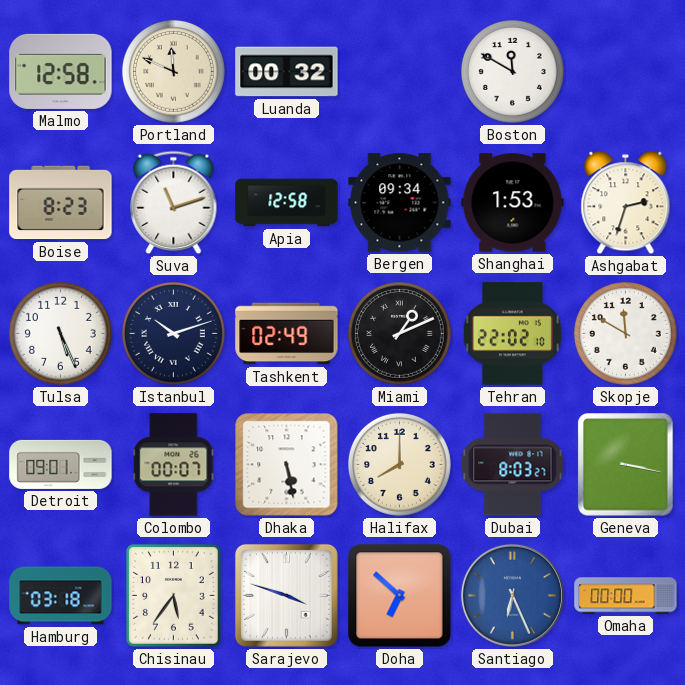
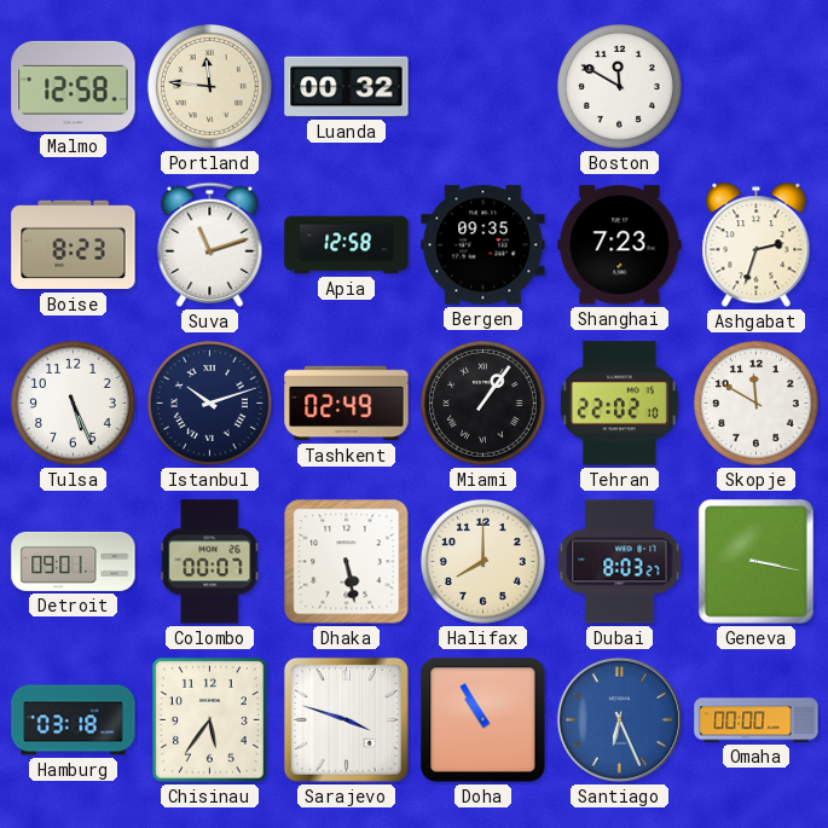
Portland: 11:49 -> 11:46
Bergen: 09:34 -> 09:35
Shanghai: 1:53 -> 7:23
Miami: 1:11 -> 1:06
Doha: 6:52 -> 10:55
